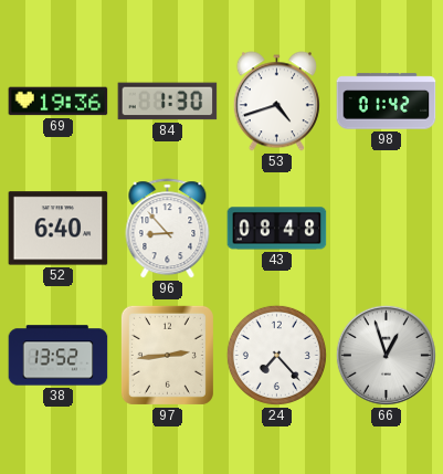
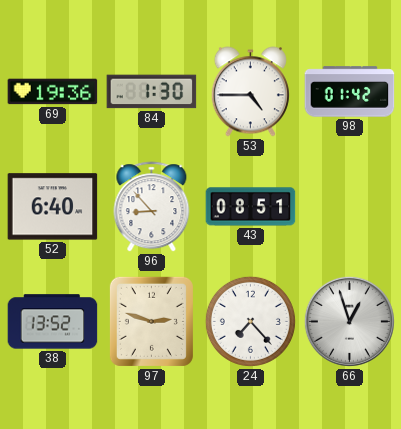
53: 4:42 -> 4:45
43: 08:48 -> 08:51
97: 2:44 -> 2:48
